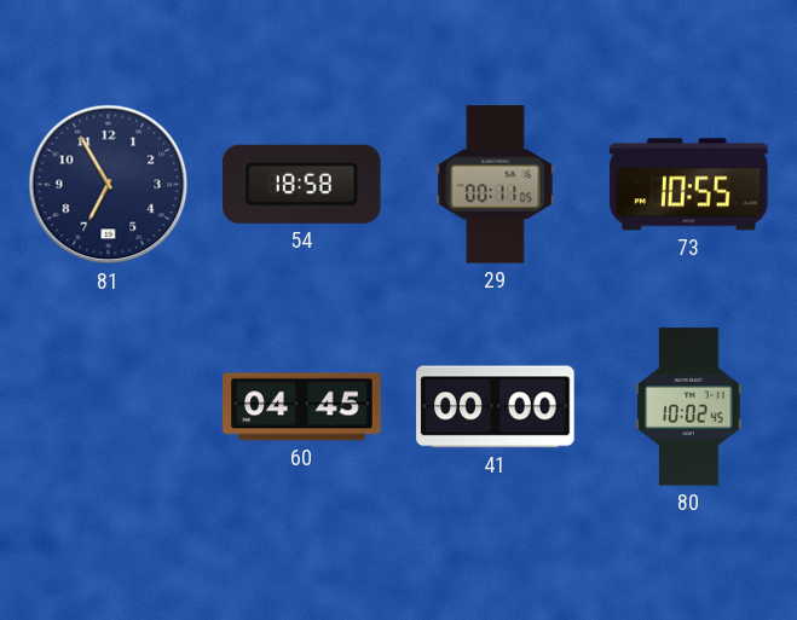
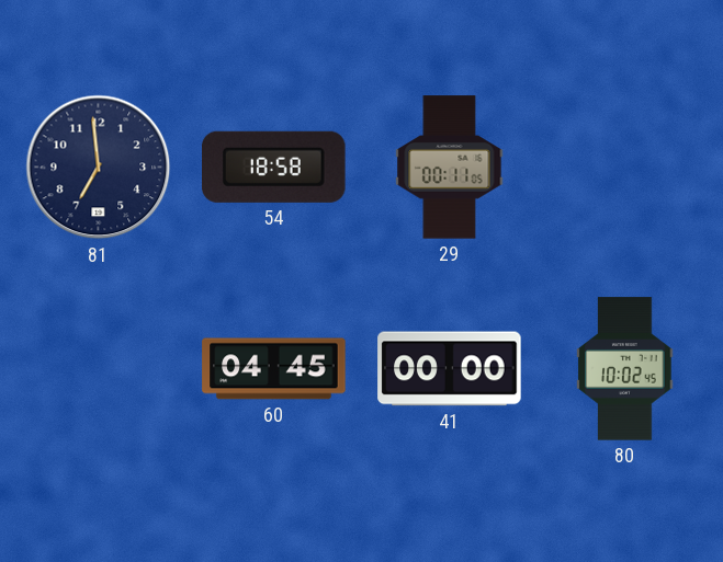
81: 6:55 -> 6:59
73: 10:55 -> none
